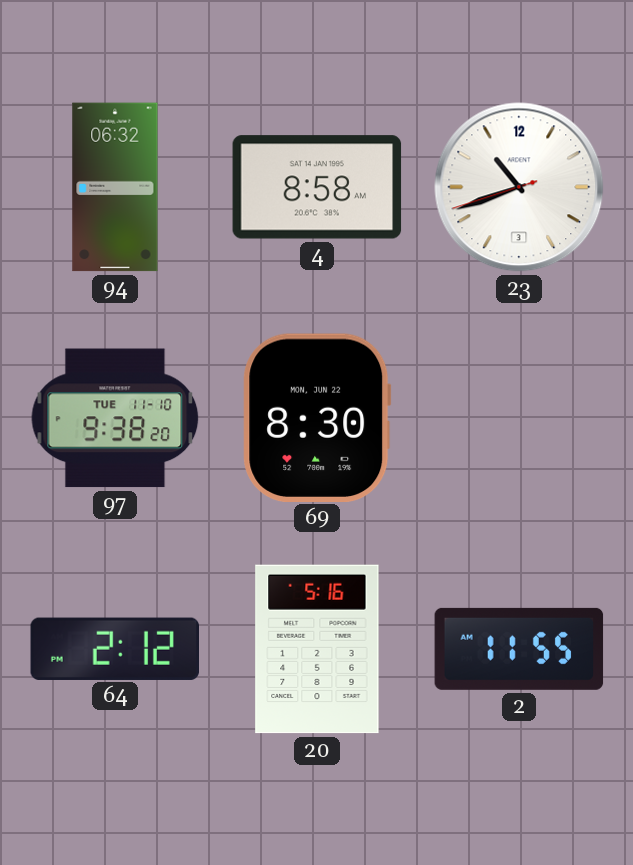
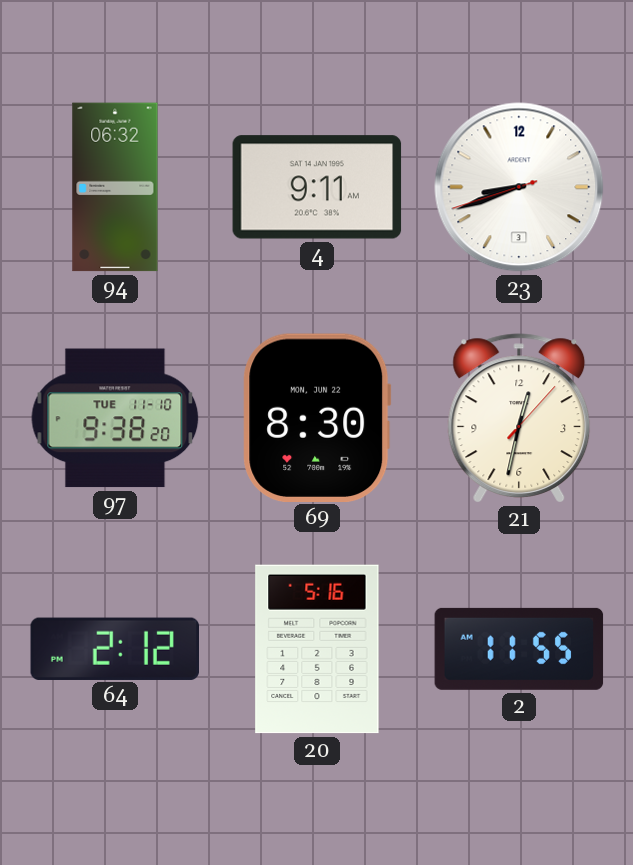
4: 8:58 -> 9:11
23: 10:41 -> 8:41
21: none -> 12:32
